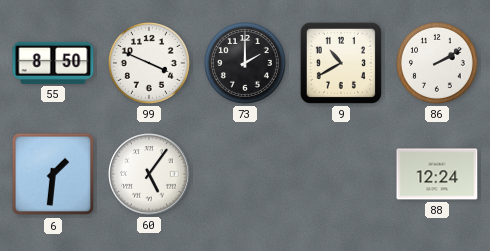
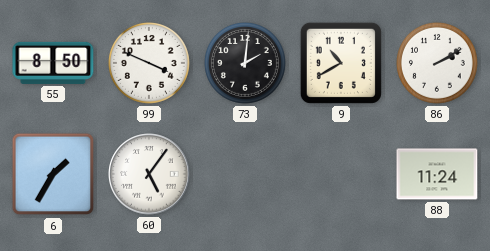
73: 2:00 -> 2:01
6: 1:31 -> 1:35
88: 12:24 -> 11:24
